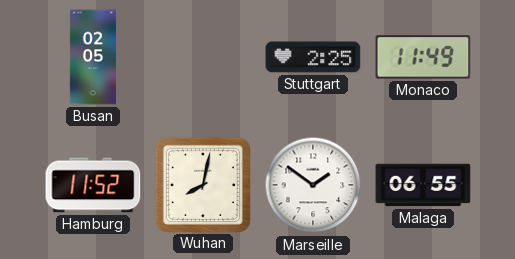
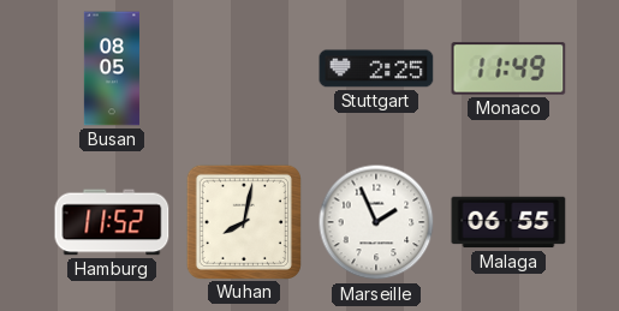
Busan: 02:05 -> 08:05
Marseille: 1:51 -> 1:56
